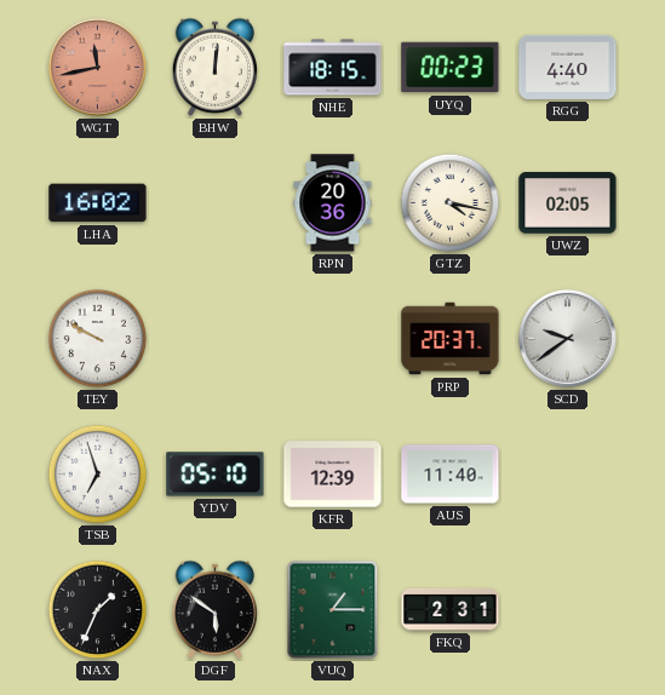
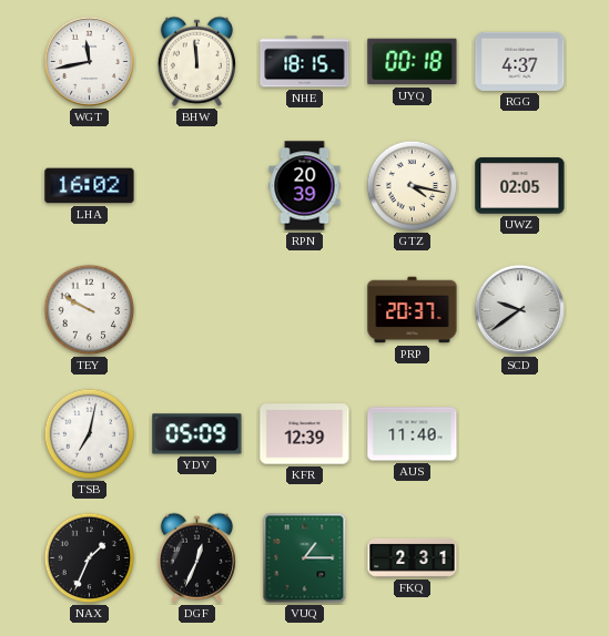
WGT dial: salmon -> white
BHW: 12:01 -> 11:59
UYQ: 00:23 -> 00:18
RGG: 4:40 -> 4:37
RPN: 20:36 -> 20:39
TSB: 6:57 -> 7:02
YDV: 05:10 -> 05:09
DGF: 5:51 -> 12:34
